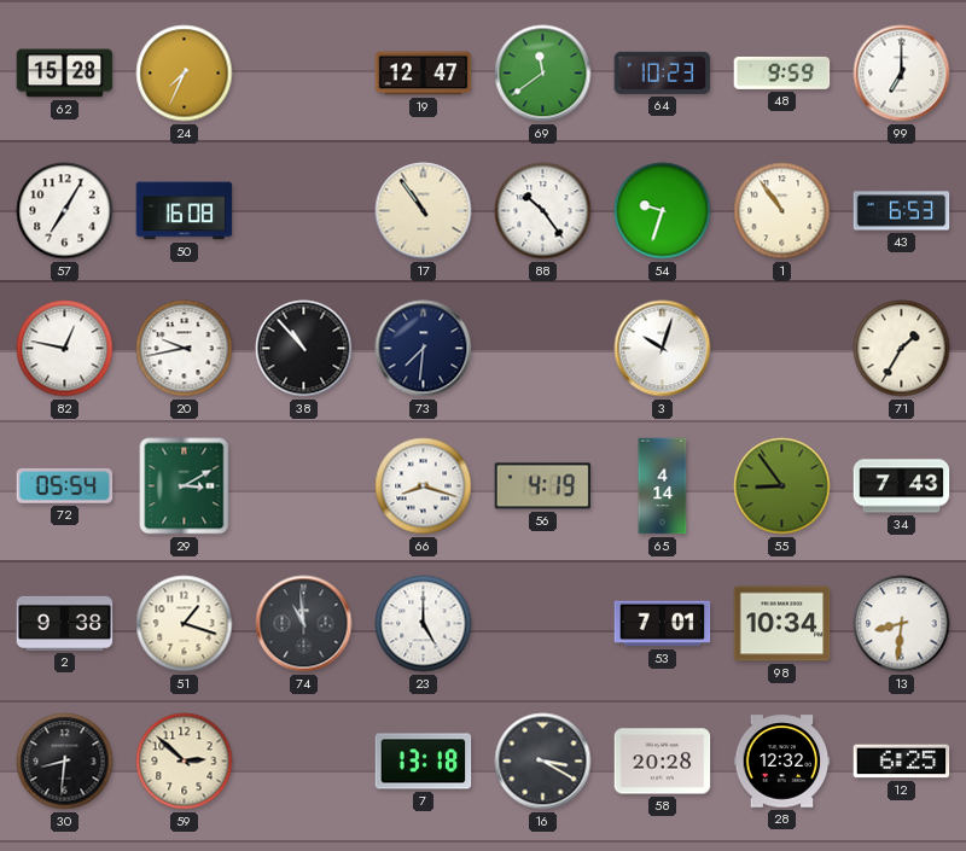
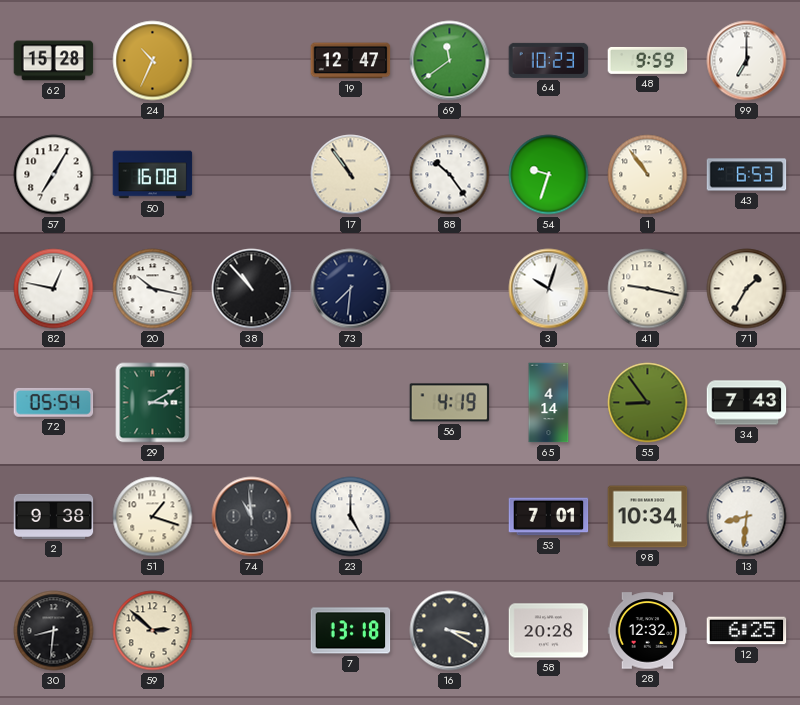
24: 7:34 -> 10:34
20: 9:43 -> 10:17
41: none -> 9:17
66: 8:18 -> none
